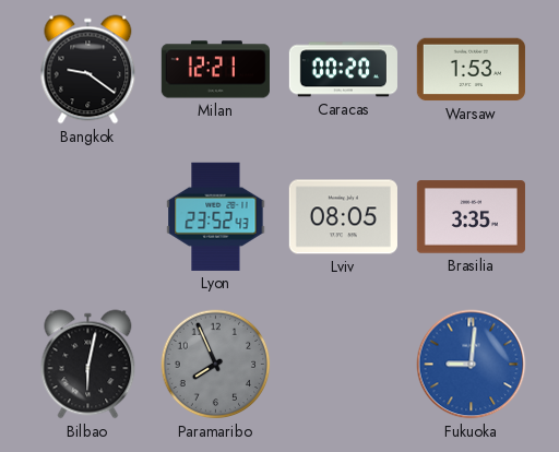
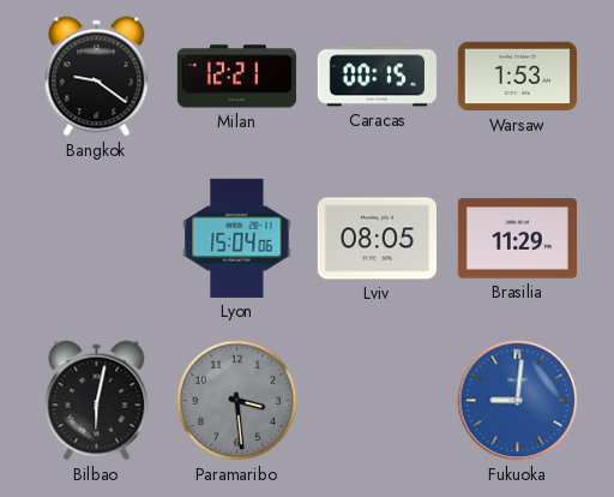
Caracas: 00:20 -> 00:15
Lyon: 23:52 -> 15:04
Brasilia: 3:35 -> 11:29
Paramaribo: 7:56 -> 3:29
